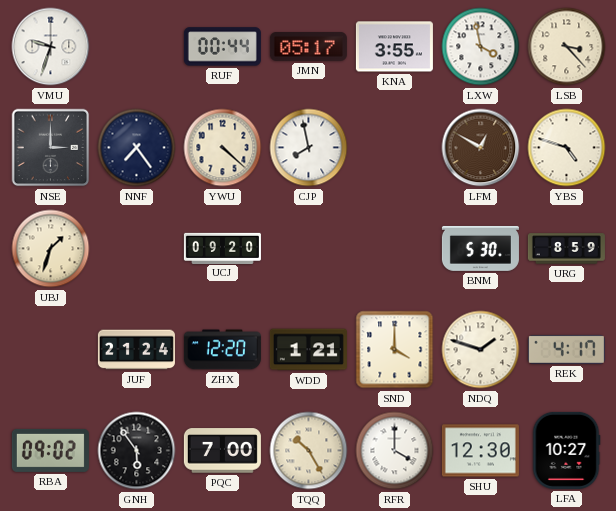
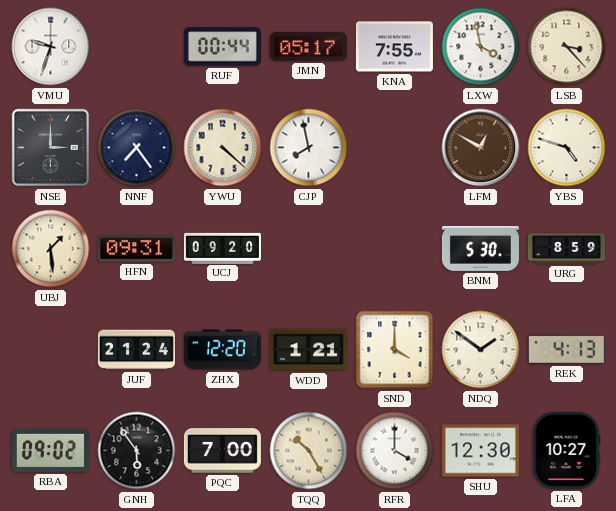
KNA: 3:55 -> 7:55
UBJ: 1:33 -> 1:29
HFN: none -> 09:31
NDQ: 1:48 -> 1:51
REK: 4:17 -> 4:13
